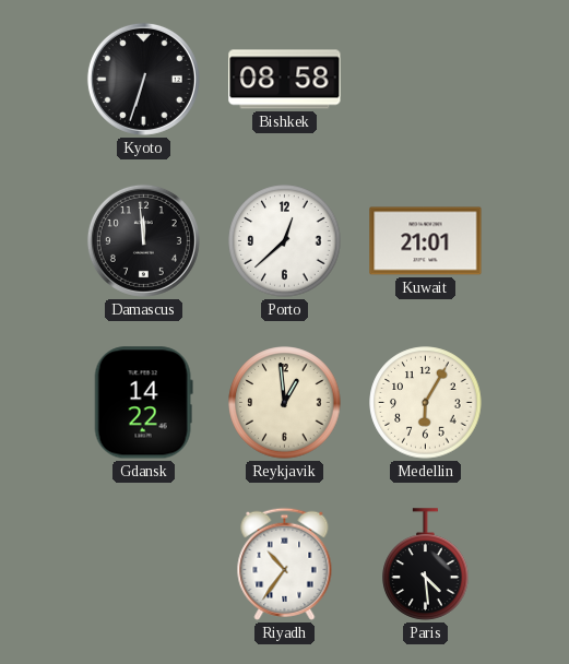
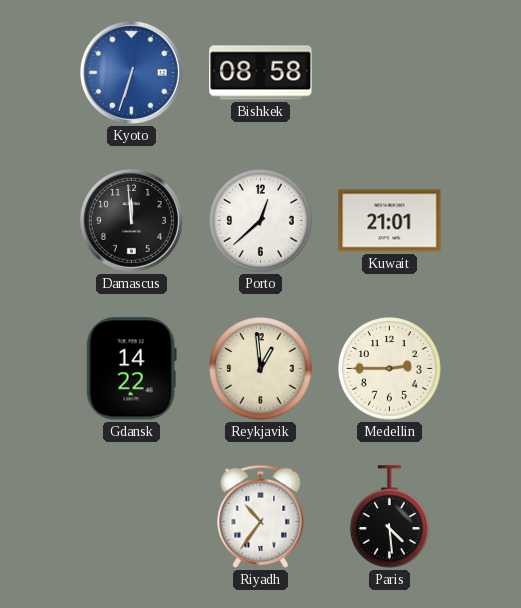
Kyoto dial: black -> blue
Medellin: 6:05 -> 2:45
